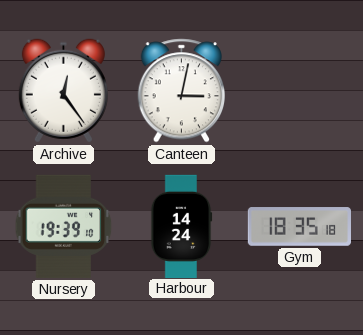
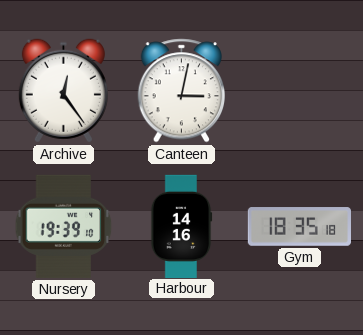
Harbour: 14:24 -> 14:16
